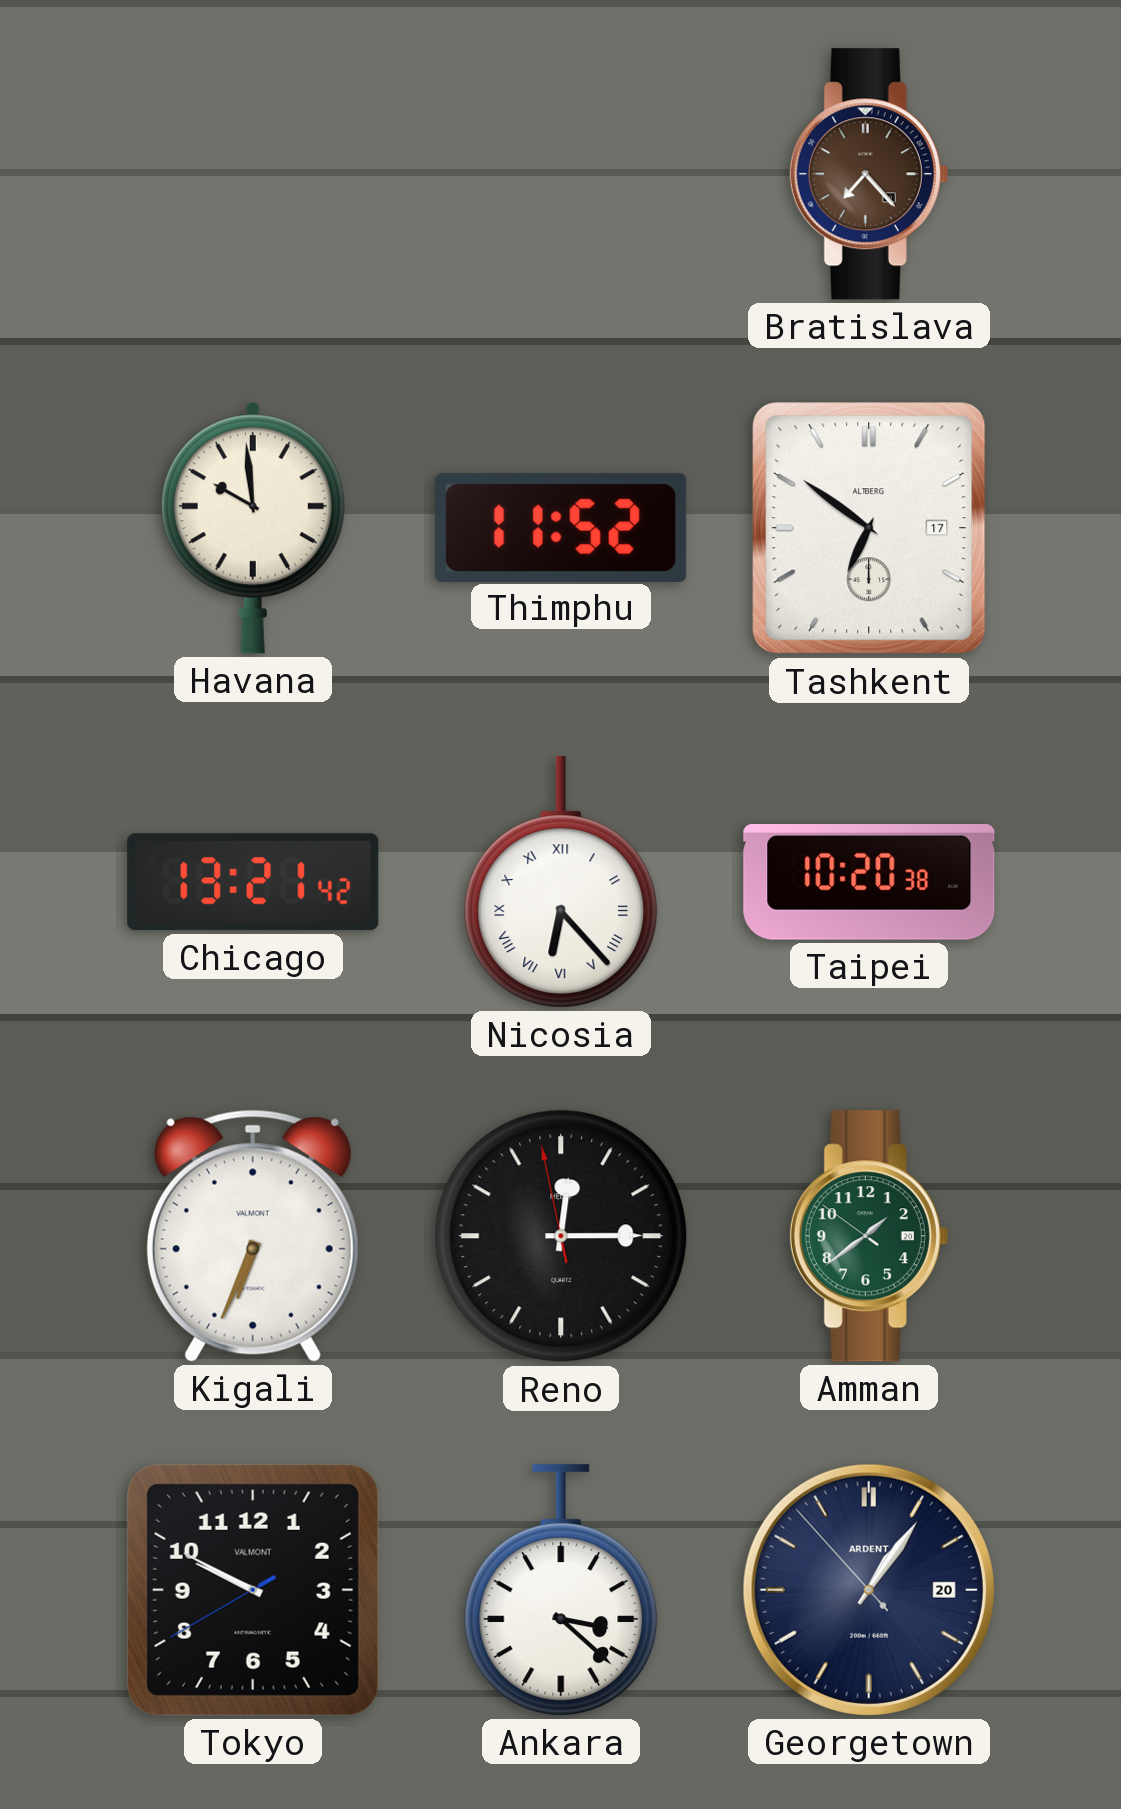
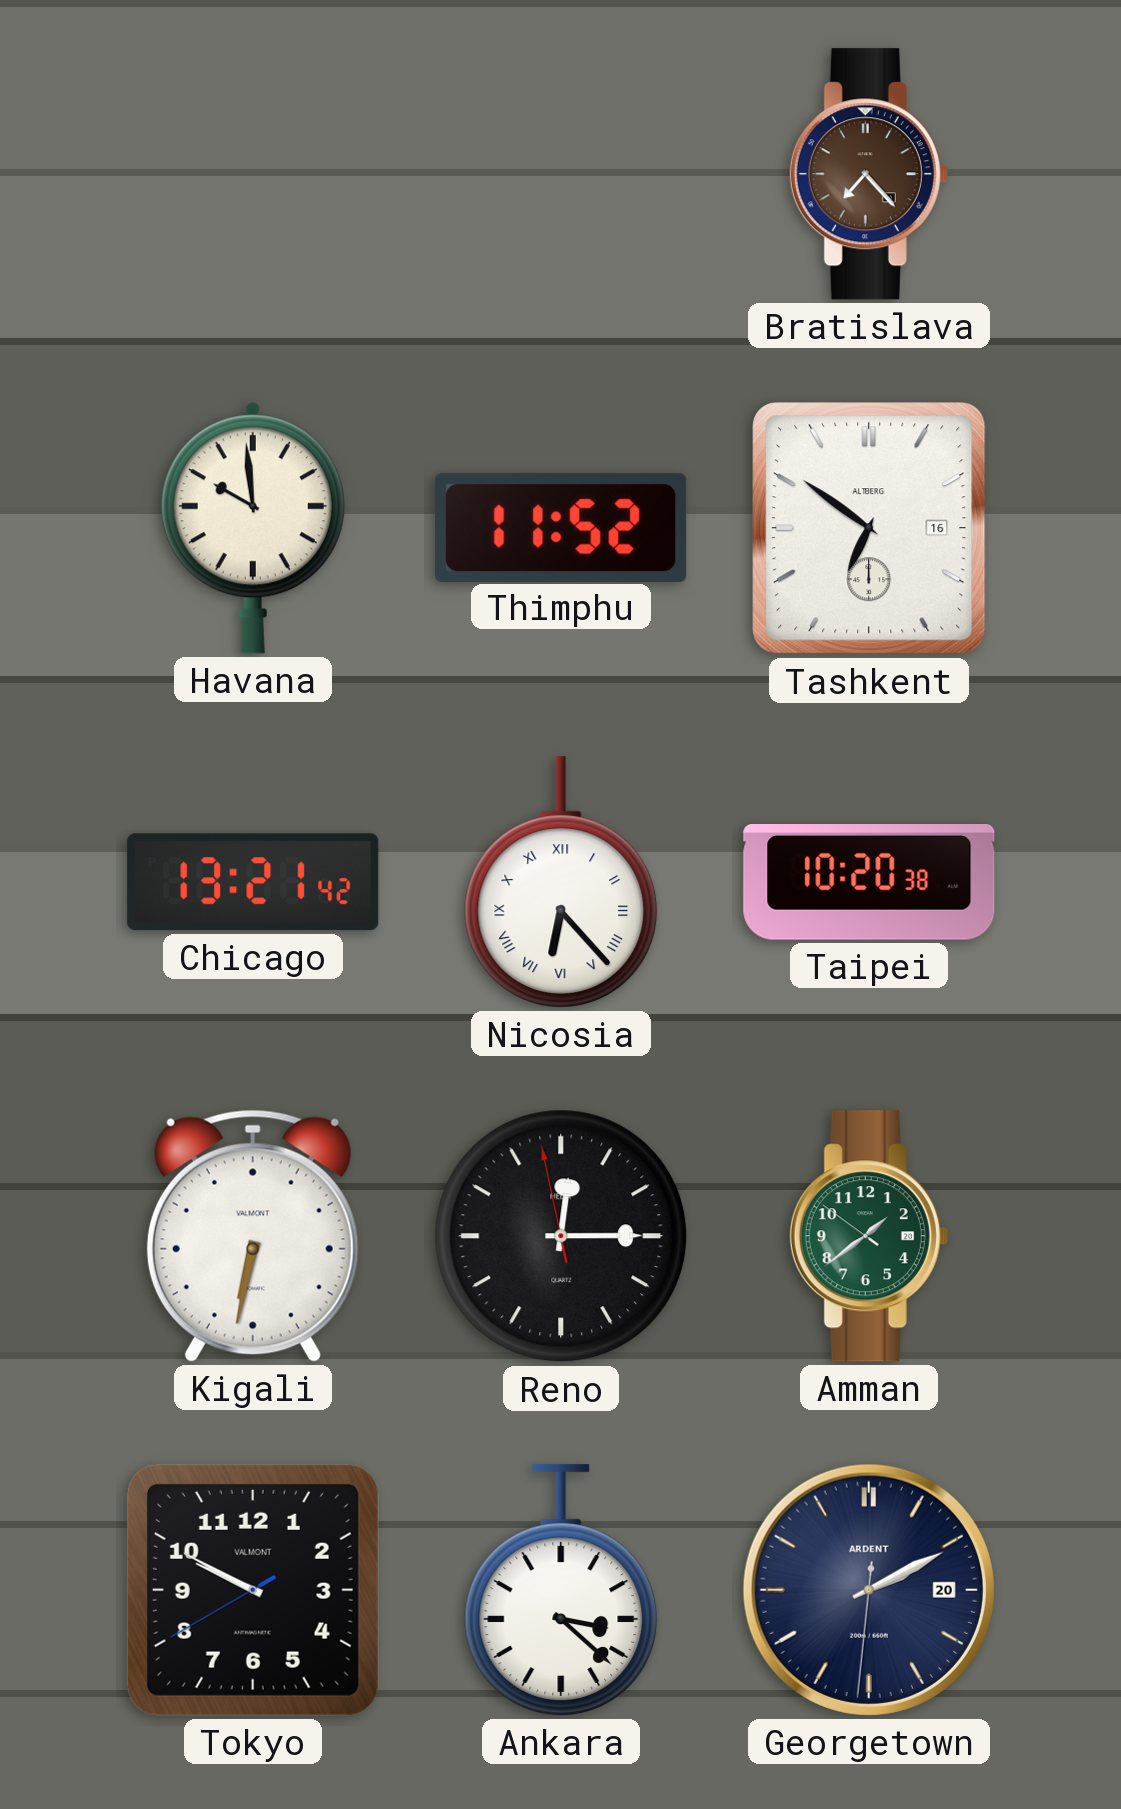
Tashkent date: 17 -> 16
Kigali: 6:34 -> 6:32
Georgetown: 1:05 -> 2:10
